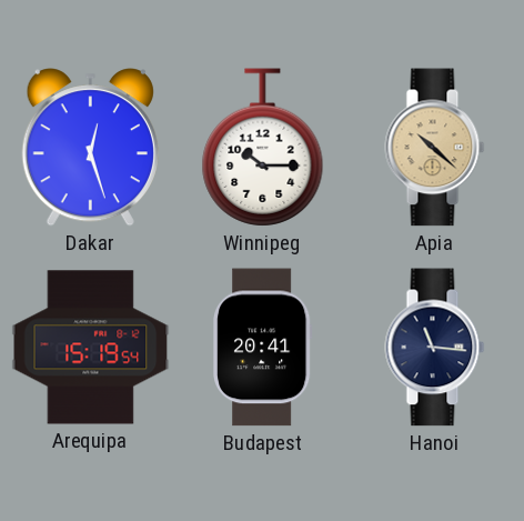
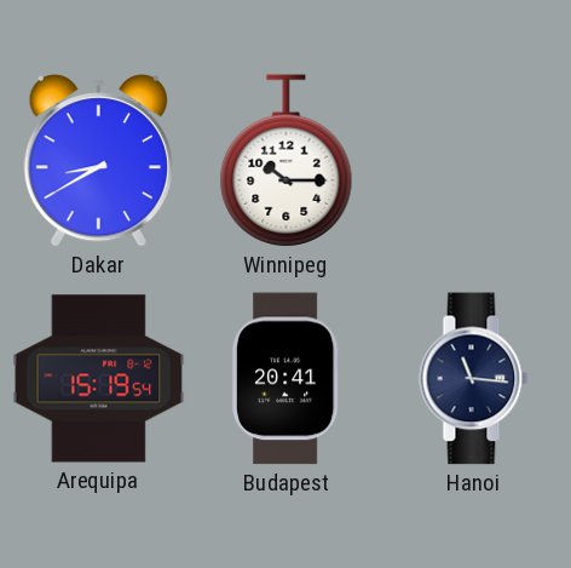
Dakar: 12:27 -> 8:40
Apia: 10:22 -> none
